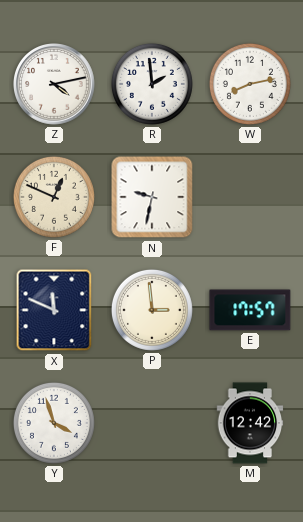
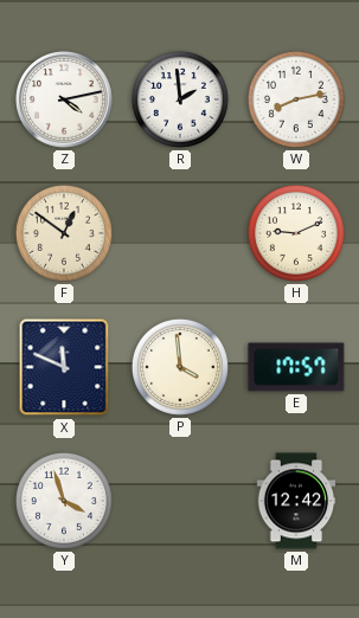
F: 12:49 -> 12:51
N: 9:32 -> none
H: none -> 9:11
P: 2:59 -> 3:59
